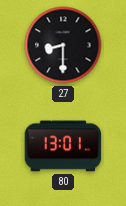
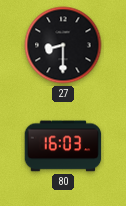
80: 13:01 -> 16:03
